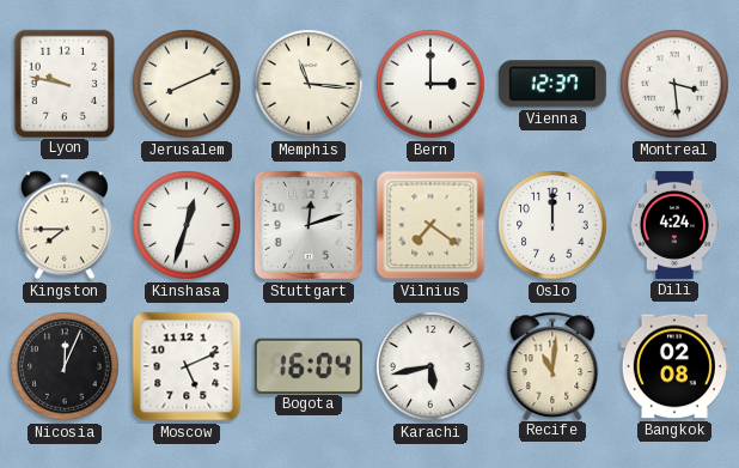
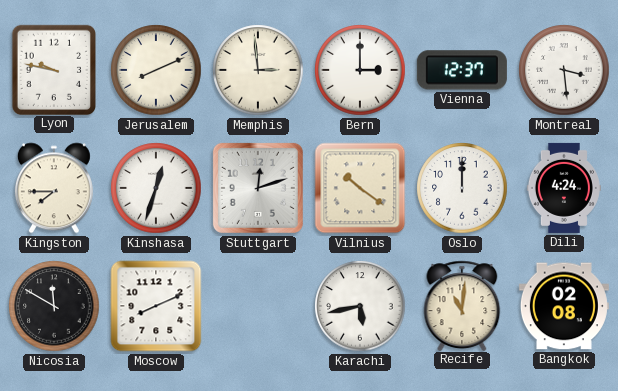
Memphis: 11:16 -> 2:59
Vilnius: 7:21 -> 10:21
Nicosia: 12:04 -> 11:50
Moscow: 5:11 -> 8:11
Bogota: 16:04 -> none
